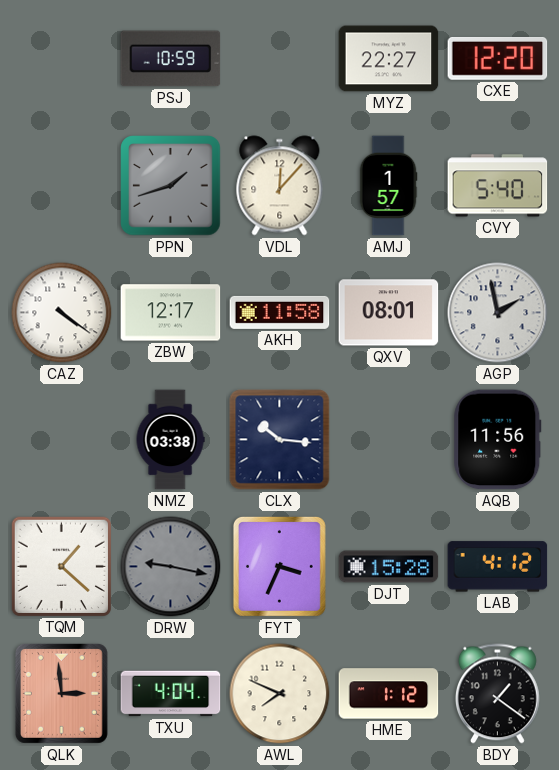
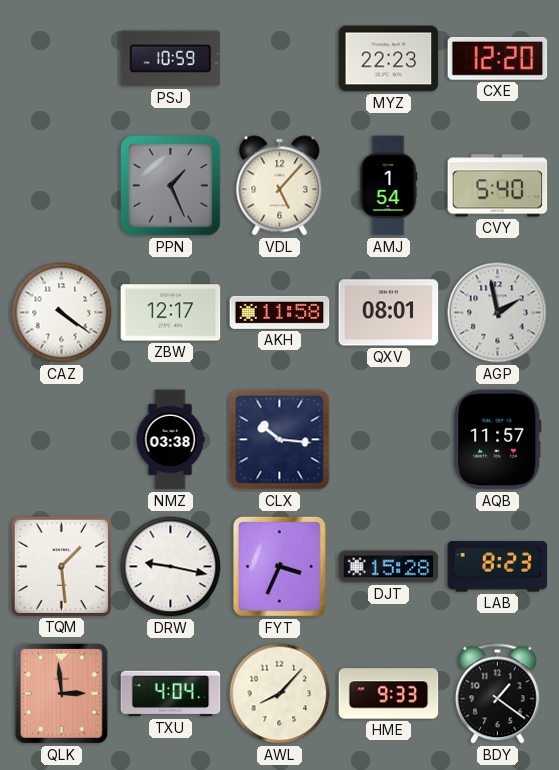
MYZ: 22:27 -> 22:23
PPN: 1:42 -> 1:26
VDL: 12:07 -> 5:07
AMJ: 1:57 -> 1:54
AQB: 11:56 -> 11:57
TQM: 1:22 -> 1:29
DRW dial: grey -> white
LAB: 4:12 -> 8:23
AWL: 7:49 -> 8:07
HME: 1:12 -> 9:33
